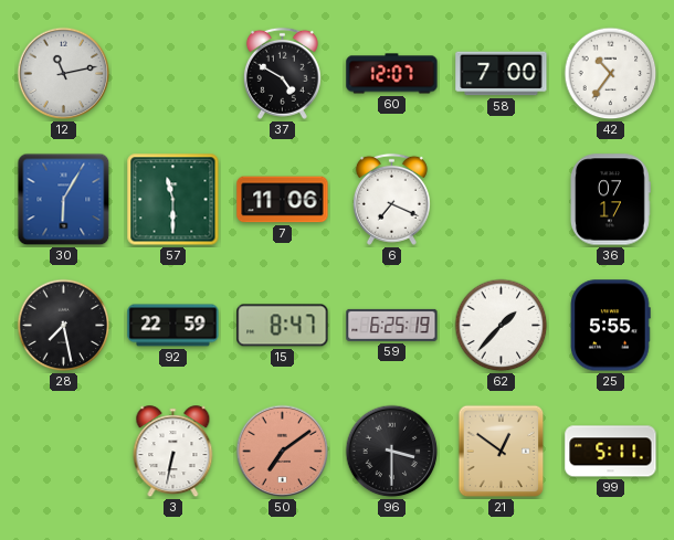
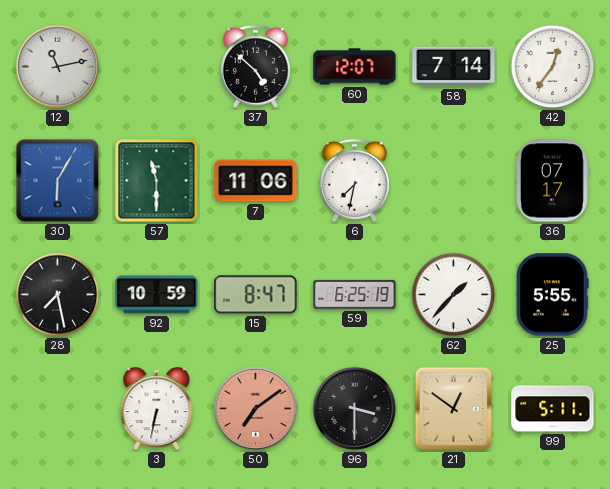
37: 4:50 -> 4:52
58: 7:00 -> 7:14
42: 10:36 -> 12:36
6: 7:19 -> 7:32
92: 22:59 -> 10:59
